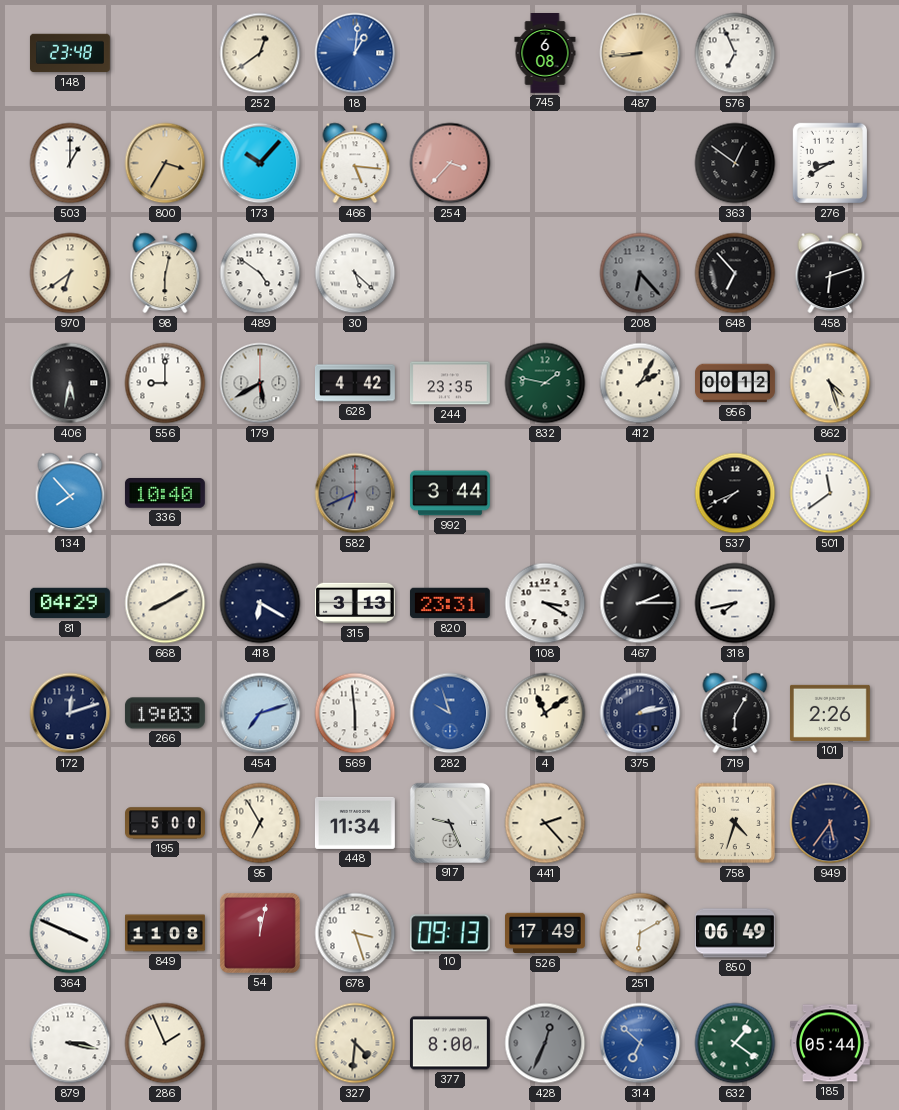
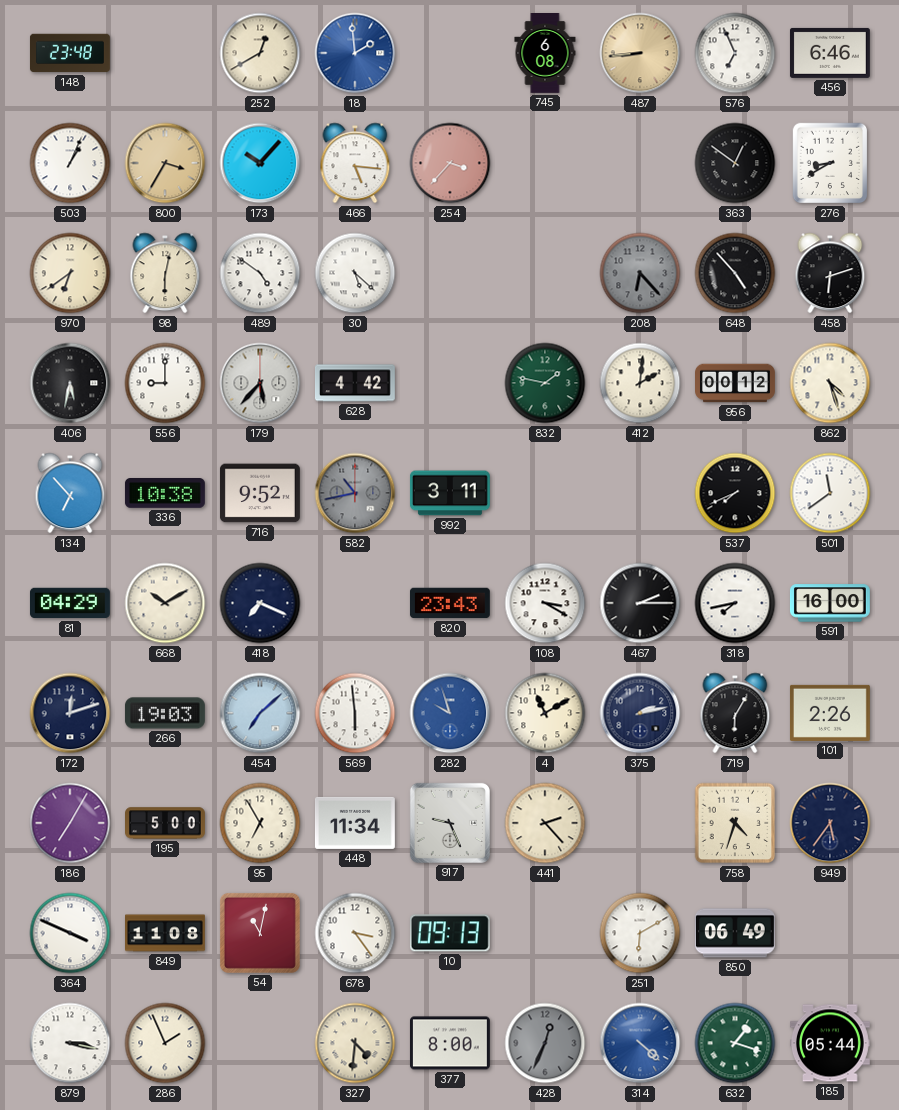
252: 12:39 -> 12:40
18: 1:01 -> 1:59
456: none -> 6:46
503: 1:00 -> 1:04
648: 6:53 -> 4:53
179: 5:40 -> 5:37
244: 23:35 -> none
412: 2:05 -> 2:01
134: 7:53 -> 6:53
336: 10:40 -> 10:38
716: none -> 9:52
582: 6:41 -> 10:43
992: 3:44 -> 3:11
668: 8:10 -> 10:10
418: 6:20 -> 7:19
315: 3:13 -> none
820: 23:31 -> 23:43
591: none -> 16:00
454: 7:12 -> 7:08
4: 11:09 -> 11:10
186: none -> 7:05
54: 12:02 -> 11:02
678: 3:27 -> 3:24
526: 17:49 -> none
314: 6:52 -> 4:22
632: 1:21 -> 1:18
